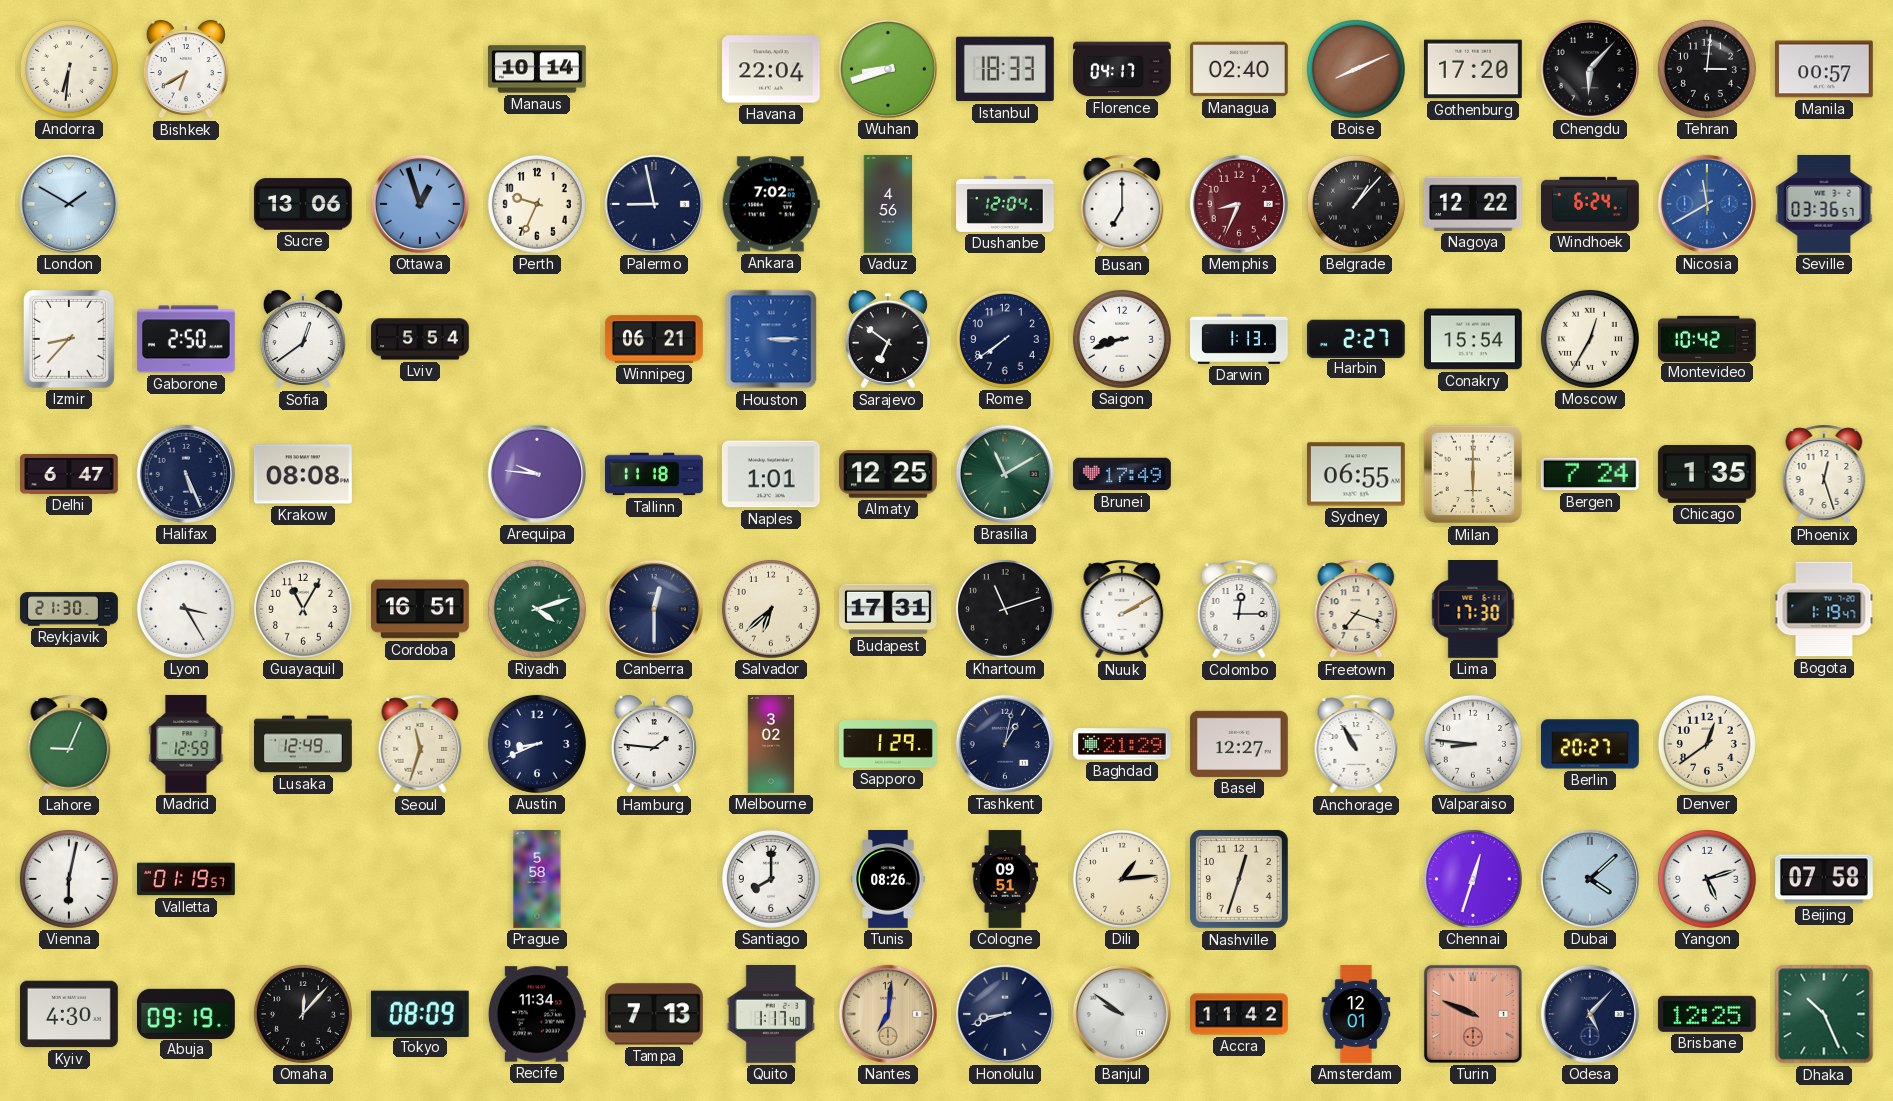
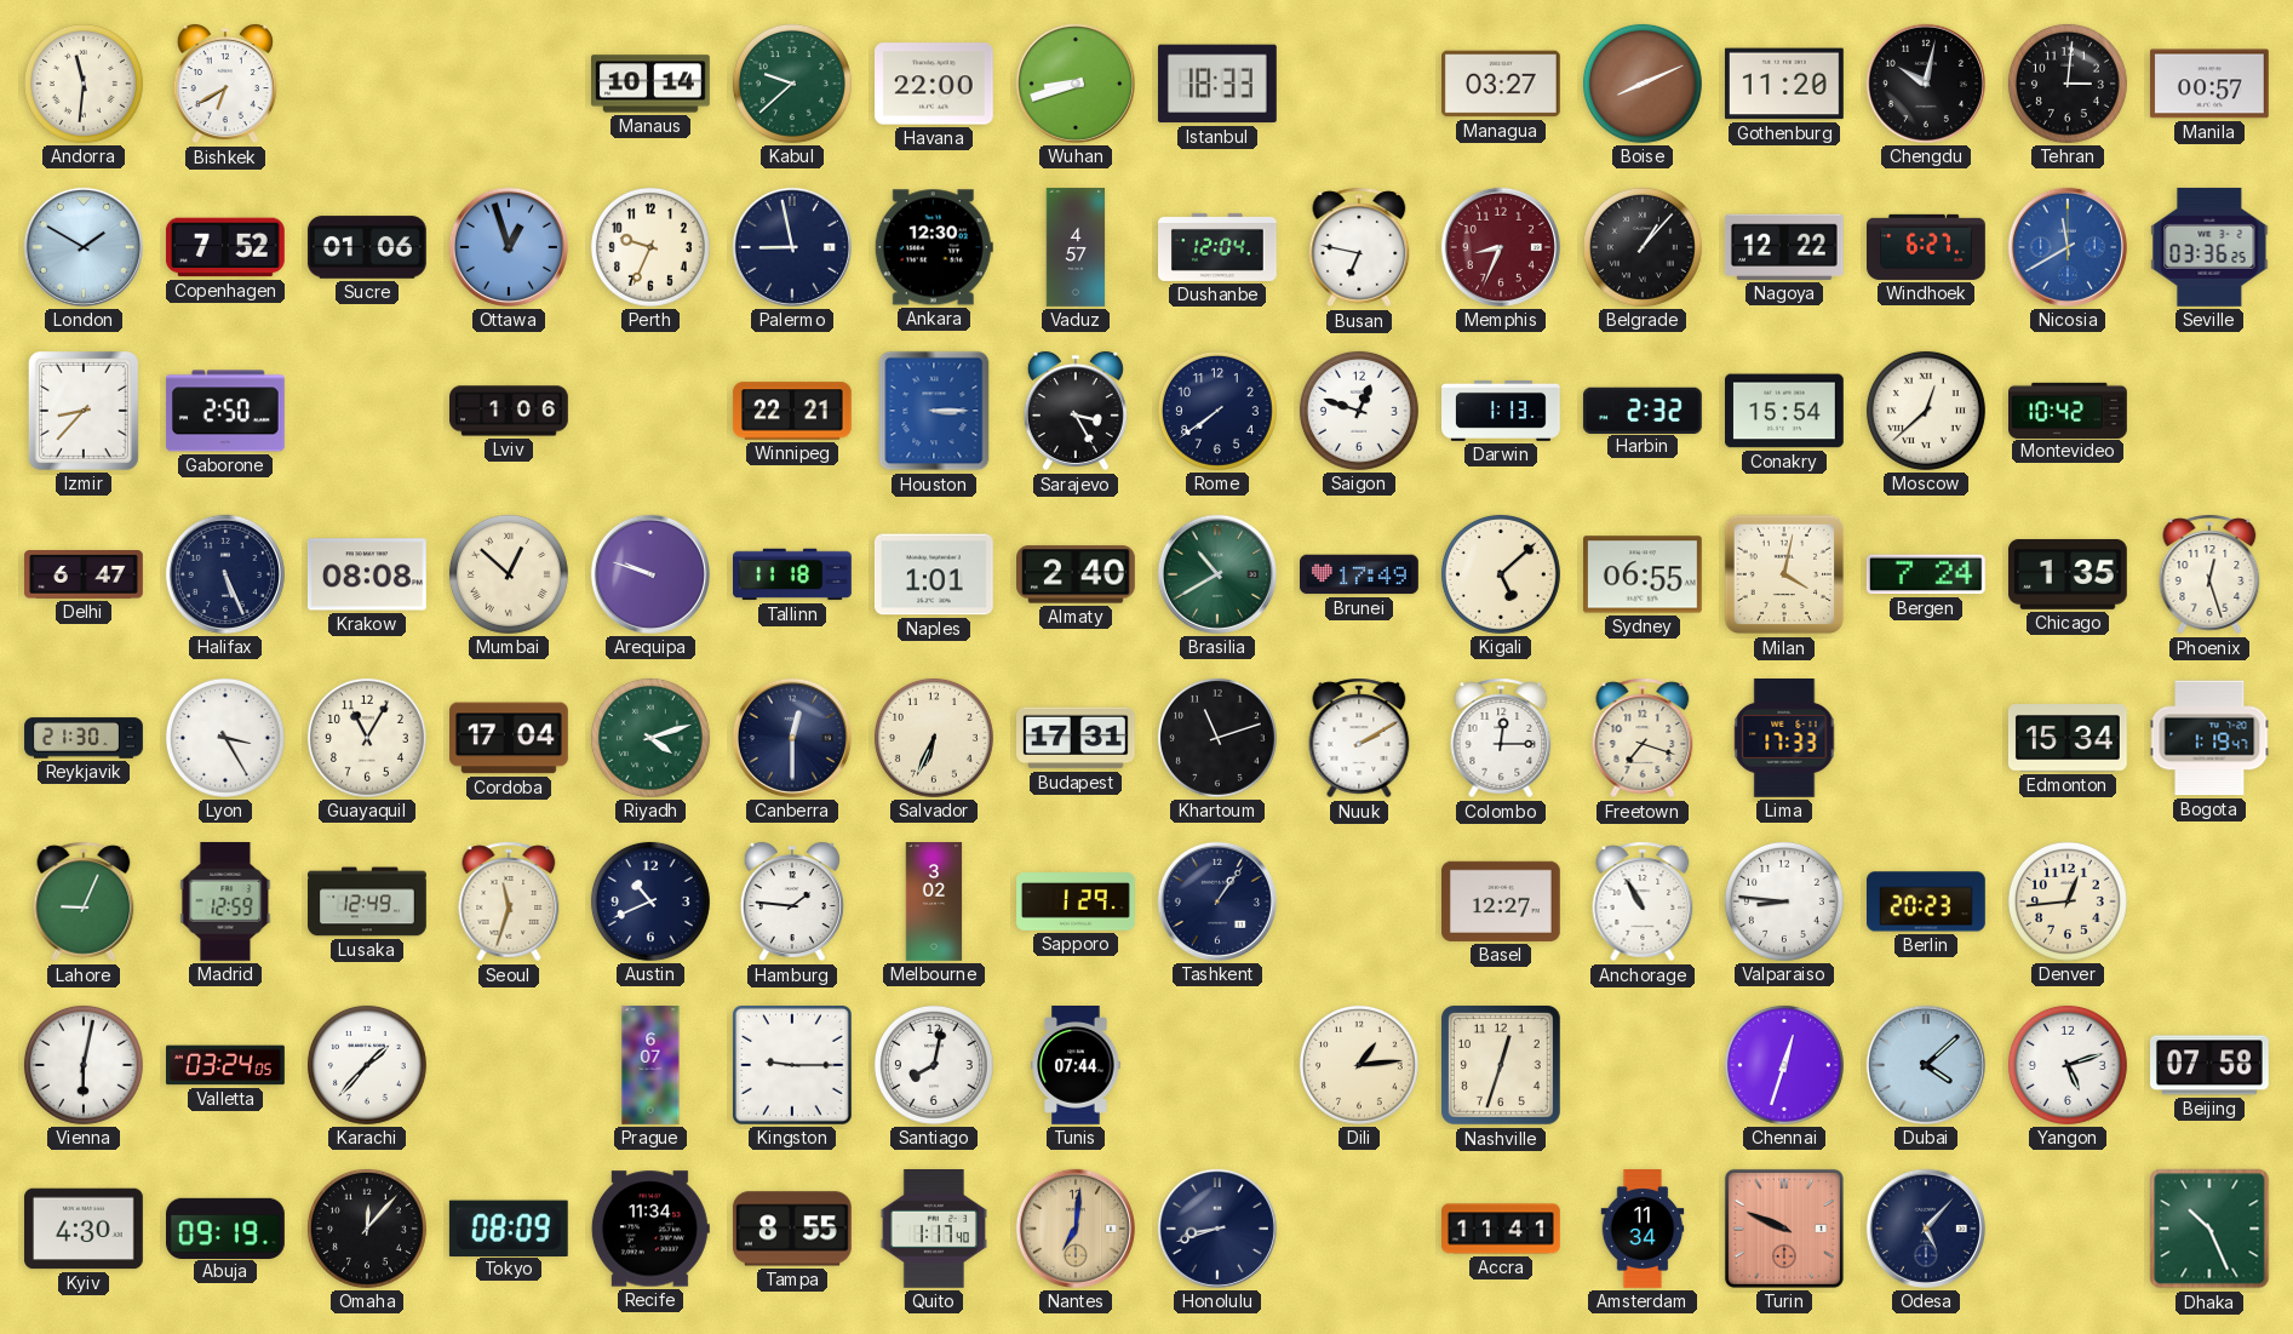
Andorra: 6:31 -> 11:31
Kabul: none -> 9:38
Havana: 22:04 -> 22:00
Florence: 04:17 -> none
Managua: 02:40 -> 03:27
Gothenburg: 17:20 -> 11:20
Chengdu: 6:07 -> 10:02
Copenhagen: none -> 7:52
Sucre: 13:06 -> 01:06
Ankara: 7:02 -> 12:30
Vaduz: 4:56 -> 4:57
Busan: 7:00 -> 6:47
Windhoek: 6:24 -> 6:27
Seville: 03:36:57 -> 03:36:25
Sofia: 12:39 -> none
Lviv: 5:54 -> 1:06
Winnipeg: 06:21 -> 22:21
Sarajevo: 6:51 -> 3:25
Saigon: 8:42 -> 12:48
Harbin: 2:27 -> 2:32
Moscow: 12:35 -> 12:38
Mumbai: none -> 12:52
Arequipa: 9:46 -> 9:48
Almaty: 12:25 -> 2:40
Brasilia: 11:10 -> 10:40
Kigali: none -> 5:08
Milan: 6:00 -> 4:02
Cordoba: 16:51 -> 17:04
Salvador: 6:38 -> 6:34
Lima: 17:30 -> 17:33
Edmonton: none -> 15:34
Austin: 8:41 -> 10:41
Tashkent: 1:02 -> 1:06
Baghdad: 21:29 -> none
Berlin: 20:27 -> 20:23
Denver: 12:39 -> 12:44
Valletta: 01:19 -> 03:24
Karachi: none -> 1:37
Prague: 5:58 -> 6:07
Kingston: none -> 9:15
Santiago: 8:00 -> 8:02
Tunis: 08:26 -> 07:44
Cologne: 09:51 -> none
Tampa: 7:13 -> 8:55
Banjul: 9:51 -> none
Accra: 11:42 -> 11:41
Amsterdam: 12:01 -> 11:34
Brisbane: 12:25 -> none
